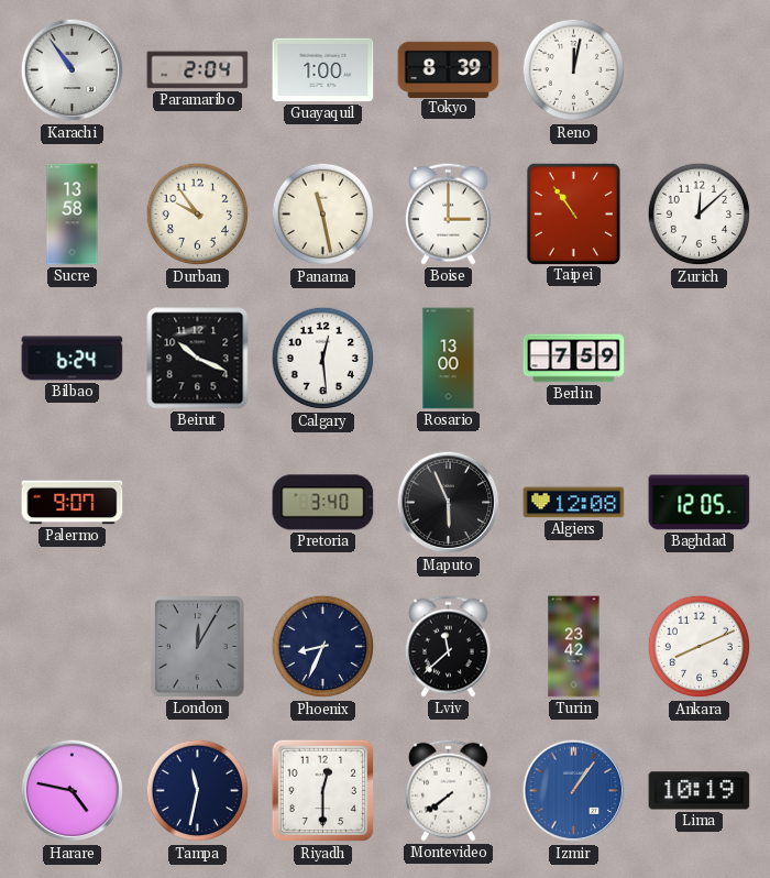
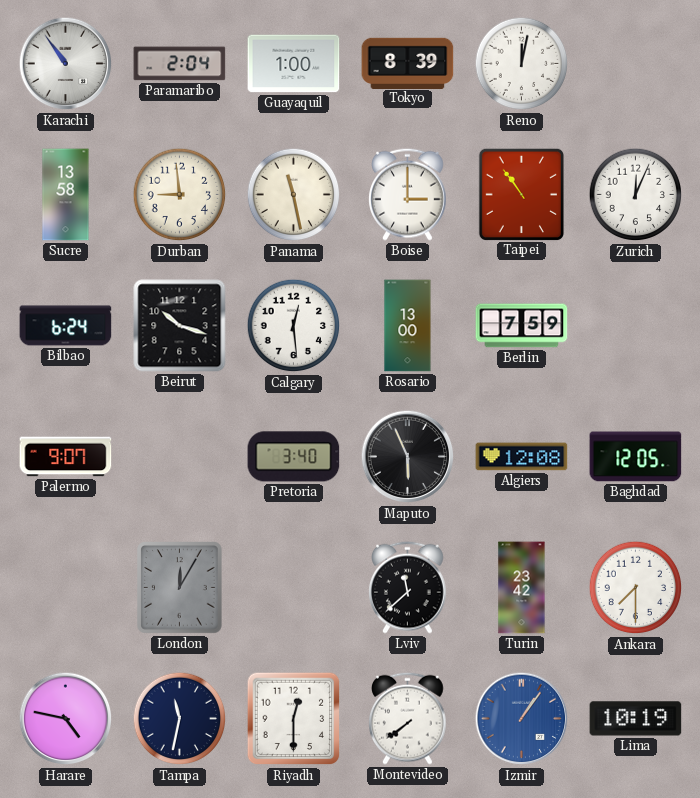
Durban: 9:54 -> 8:59
Zurich: 12:08 -> 12:04
Beirut: 10:19 -> 10:18
Phoenix: 8:34 -> none
Ankara: 8:11 -> 7:30
